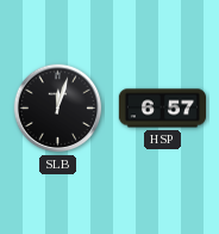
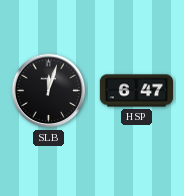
HSP: 6:57 -> 6:47
